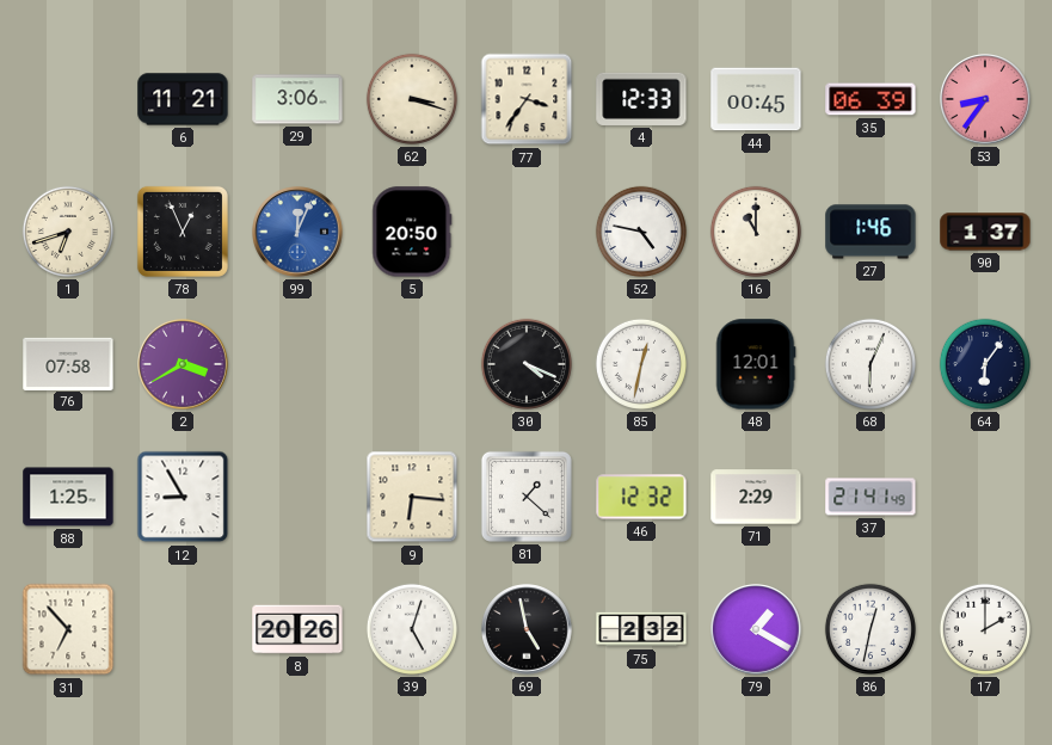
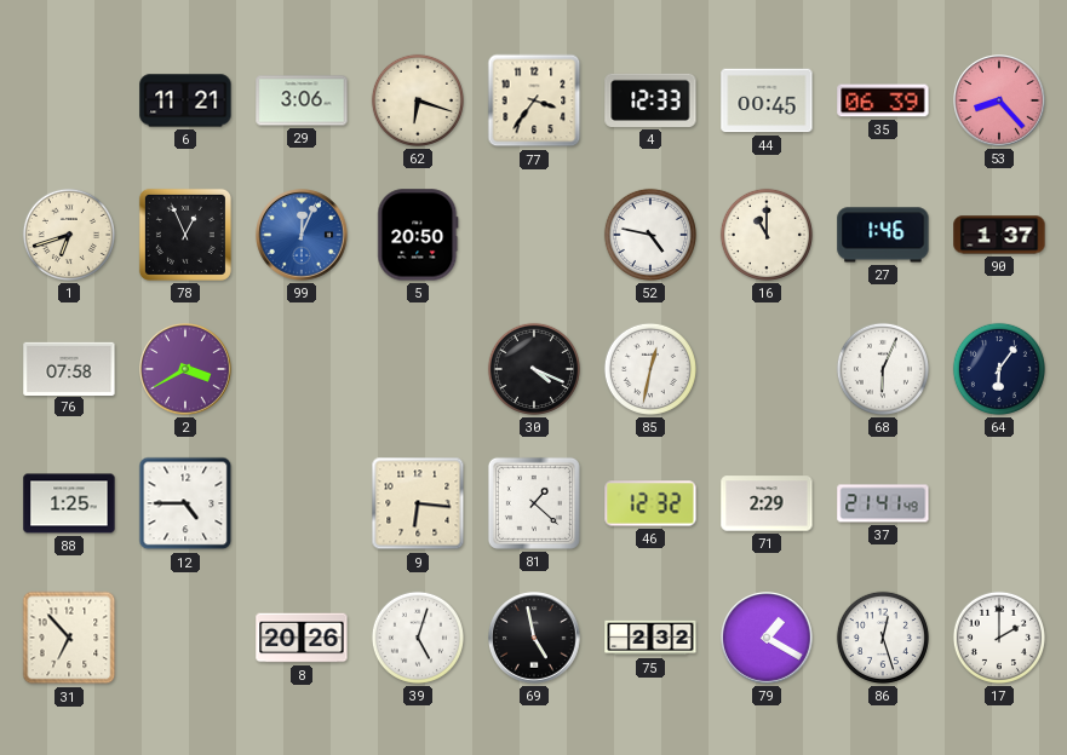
62: 3:18 -> 6:18
53: 8:36 -> 8:23
48: 12:01 -> none
12: 8:55 -> 4:45
86: 12:32 -> 12:27
